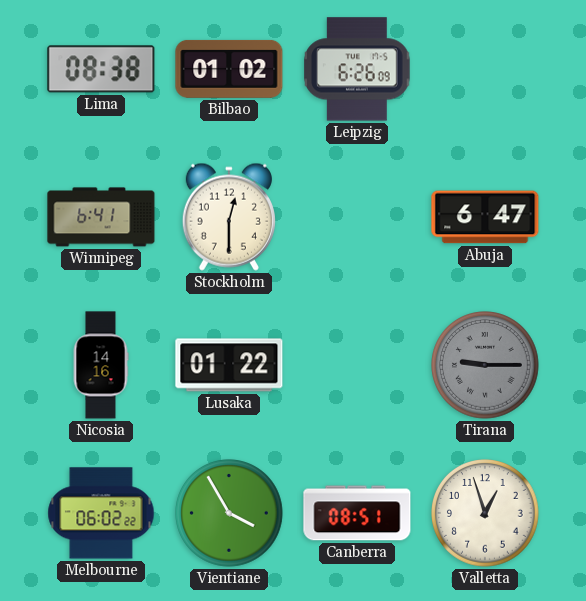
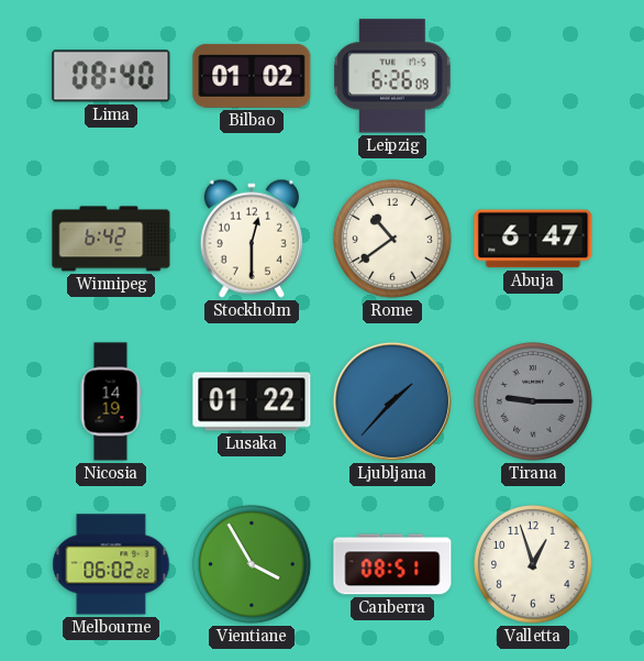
Lima: 08:38 -> 08:40
Winnipeg: 6:41 -> 6:42
Rome: none -> 10:39
Nicosia: 14:16 -> 14:19
Ljubljana: none -> 1:37
